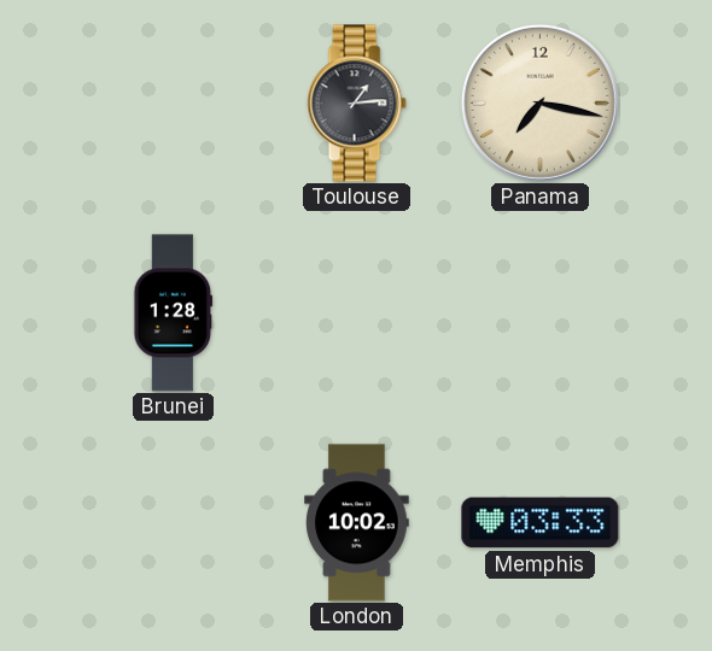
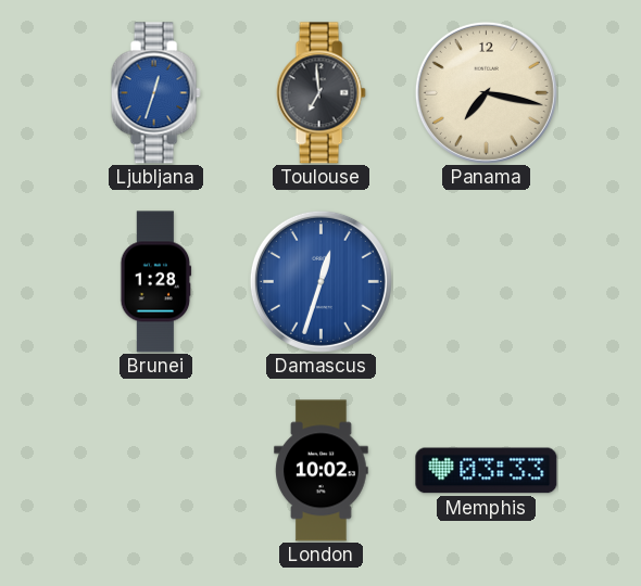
Ljubljana: none -> 12:33
Toulouse: 1:14 -> 6:59
Damascus: none -> 12:33
